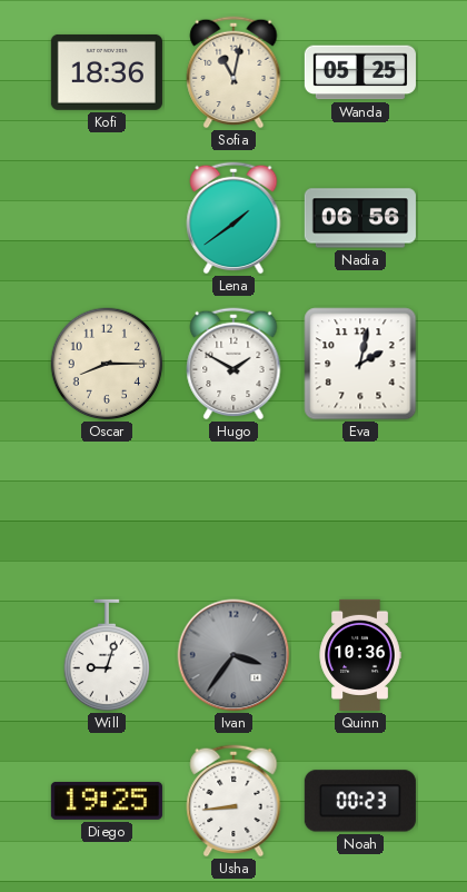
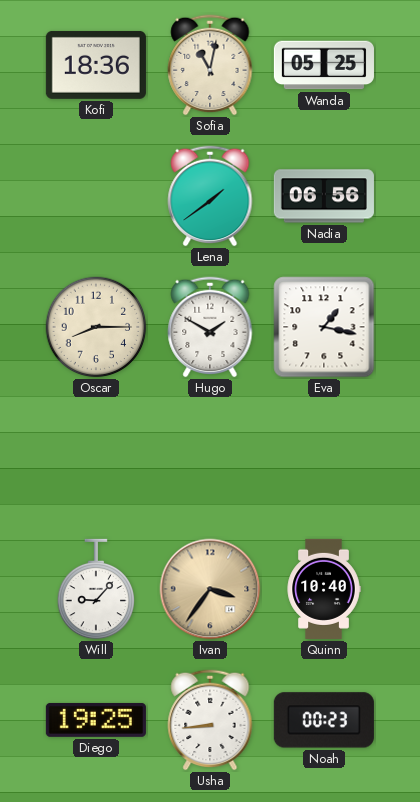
Eva: 2:02 -> 1:17
Will: 9:03 -> 9:07
Ivan dial: grey -> champagne
Quinn: 10:36 -> 10:40
